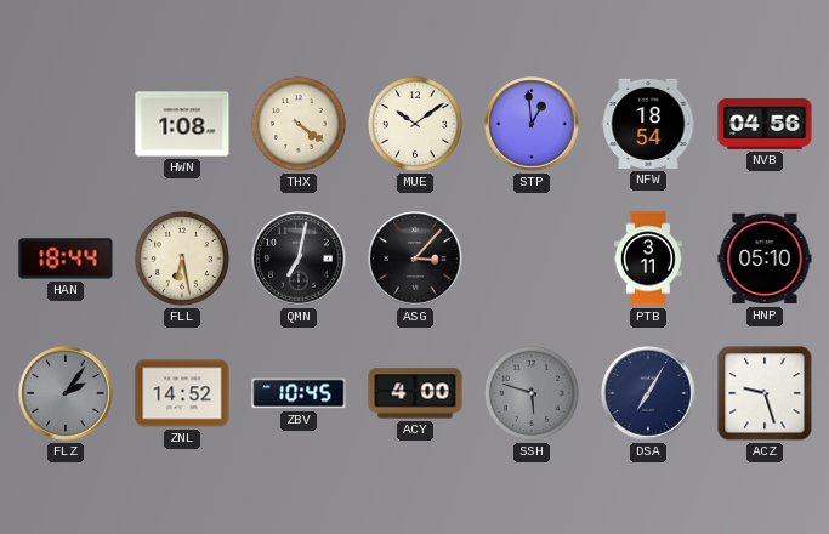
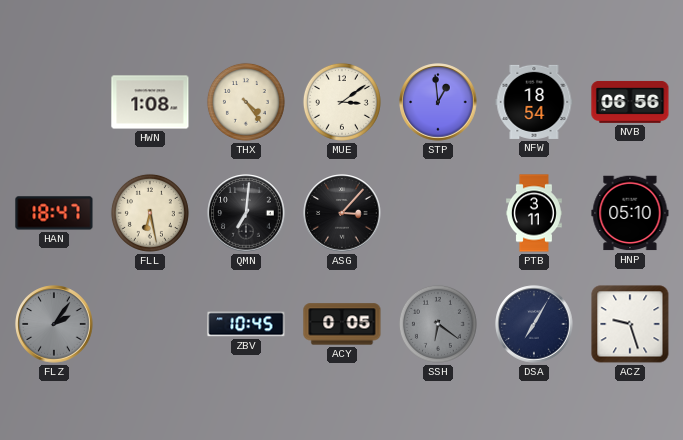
THX: 4:21 -> 4:24
MUE: 10:09 -> 3:09
NVB: 04:56 -> 06:56
HAN: 18:44 -> 18:47
QMN: 7:02 -> 7:01
ZNL: 14:52 -> none
ACY: 4:00 -> 0:05
SSH: 5:48 -> 6:21
